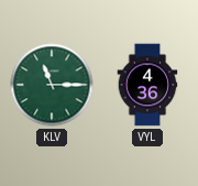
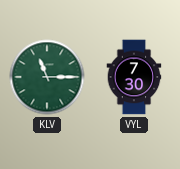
VYL: 4:36 -> 7:30
